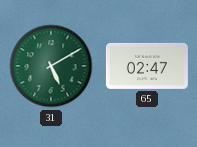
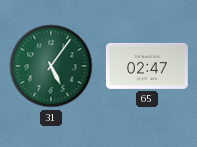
31: 5:10 -> 5:06
